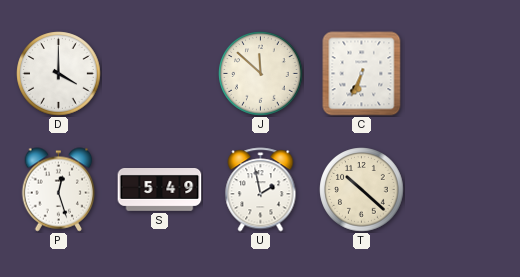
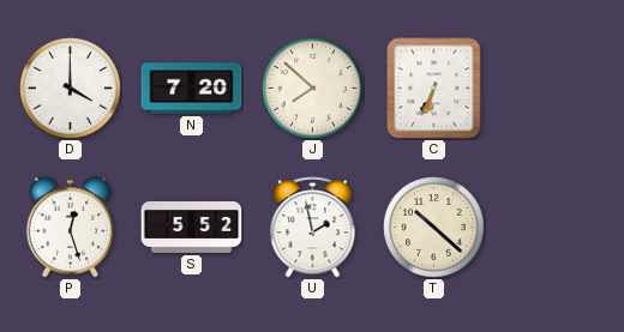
N: none -> 7:20
J: 11:52 -> 7:52
S: 5:49 -> 5:52
